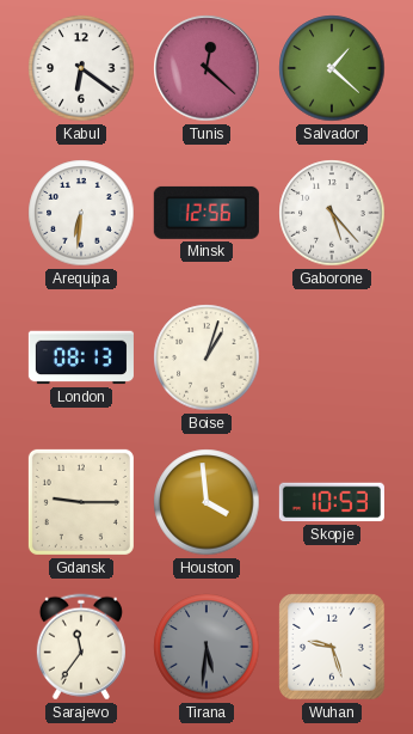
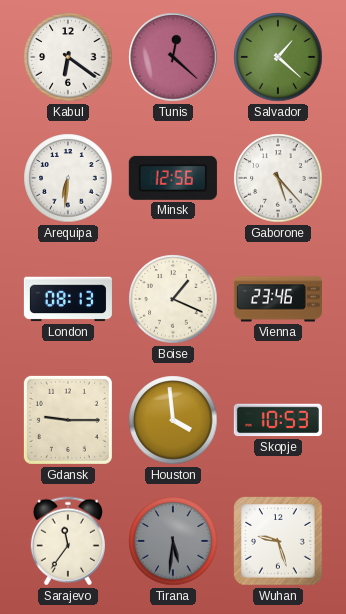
Boise: 1:03 -> 1:19
Vienna: none -> 23:46
